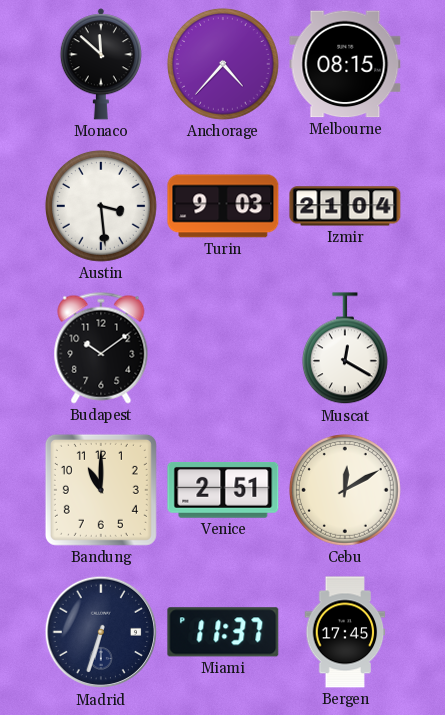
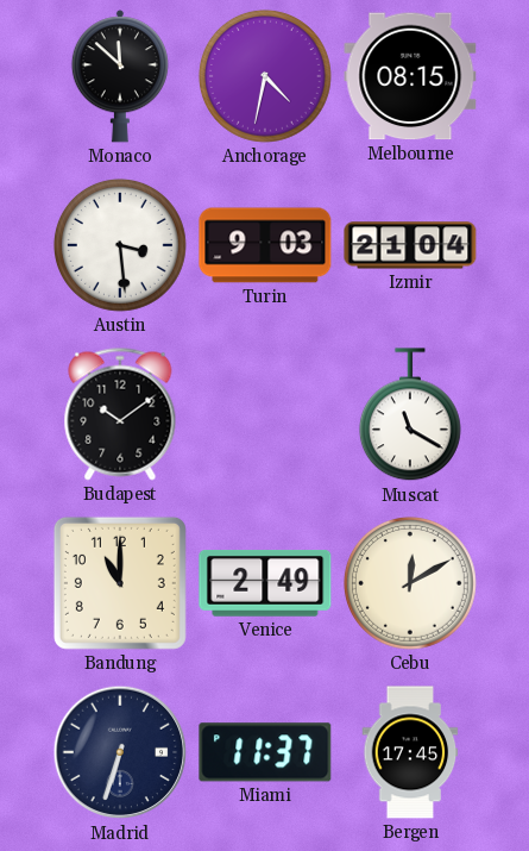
Anchorage: 4:37 -> 4:32
Muscat: 12:20 -> 11:20
Venice: 2:51 -> 2:49
